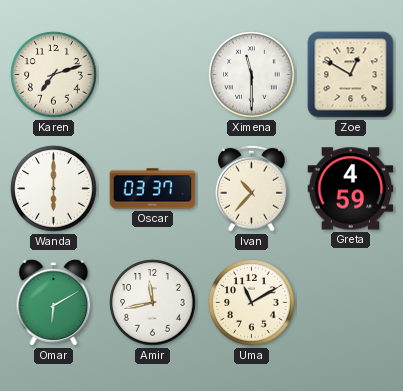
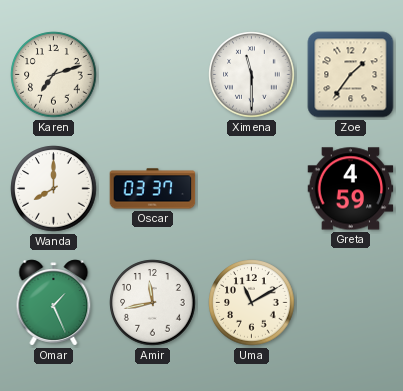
Zoe: 12:50 -> 1:36
Wanda: 6:00 -> 8:00
Ivan: 10:37 -> none
Omar: 6:10 -> 1:26
